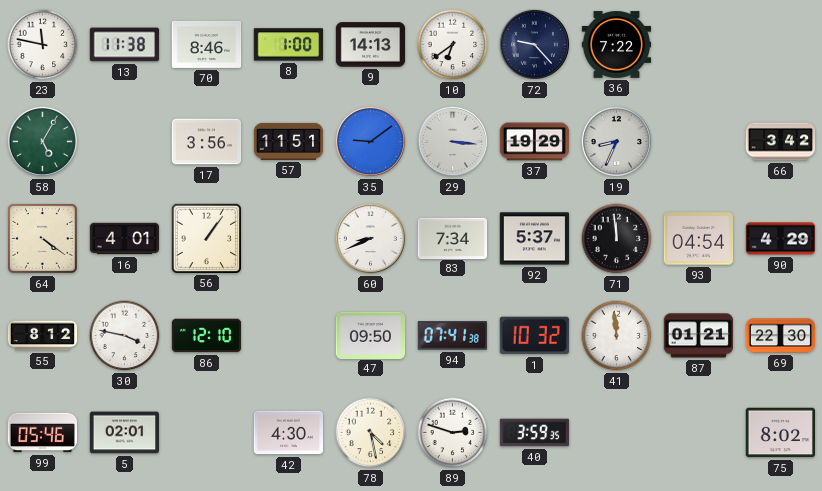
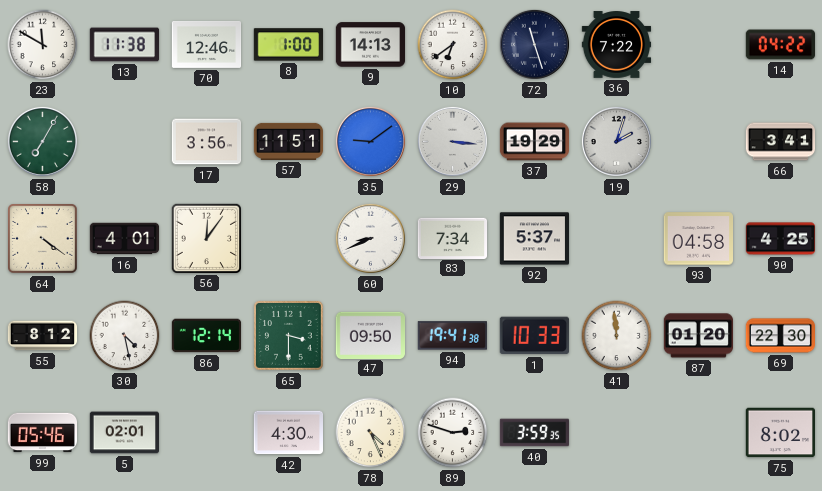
23: 11:47 -> 11:50
70: 8:46 -> 12:46
72: 9:23 -> 11:27
14: none -> 04:22
58: 5:05 -> 7:05
19: 8:34 -> 2:03
66: 3:42 -> 3:41
56: 1:06 -> 12:06
71: 11:59 -> none
93: 04:54 -> 04:58
90: 4:29 -> 4:25
30: 3:47 -> 4:28
86: 12:10 -> 12:14
65: none -> 3:30
94: 07:41 -> 19:41
1: 10:32 -> 10:33
87: 01:21 -> 01:20
78: 4:28 -> 4:26
